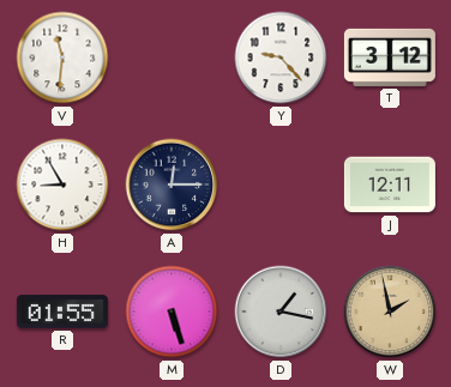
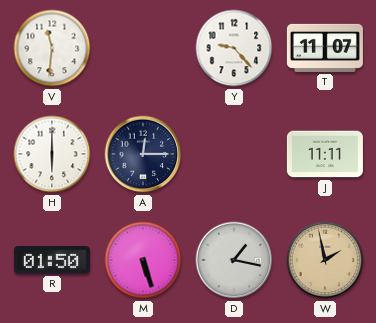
T: 3:12 -> 11:07
H: 8:55 -> 6:00
J: 12:11 -> 11:11
R: 01:55 -> 01:50
